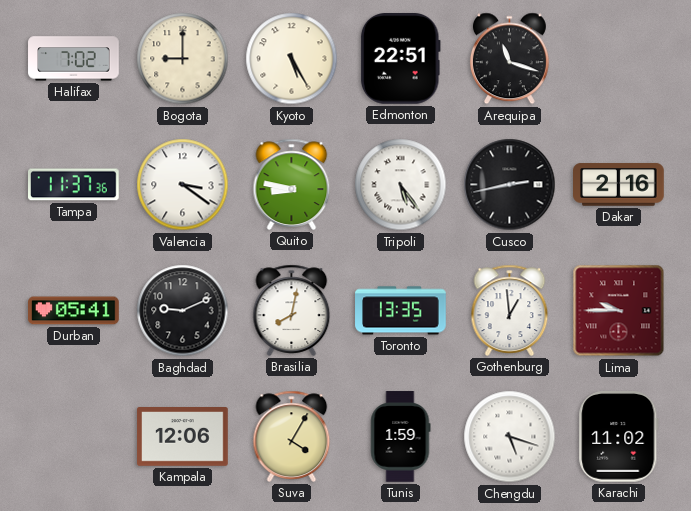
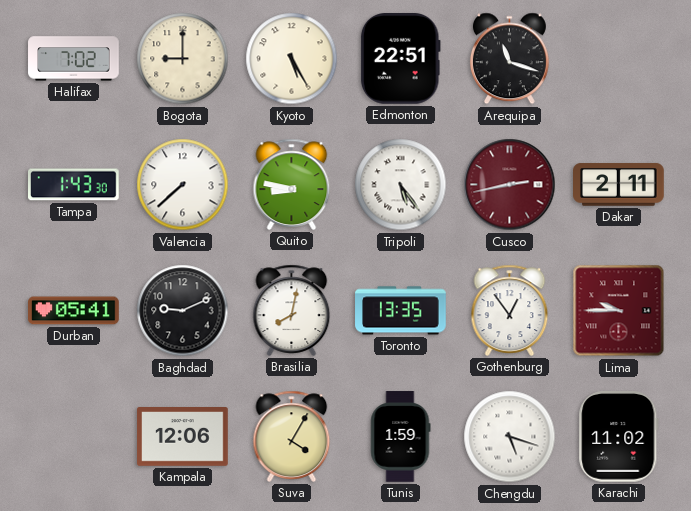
Tampa: 11:37 -> 1:43
Valencia: 3:21 -> 7:38
Cusco dial: black -> burgundy
Dakar: 2:16 -> 2:11
Gothenburg: 12:59 -> 12:54
